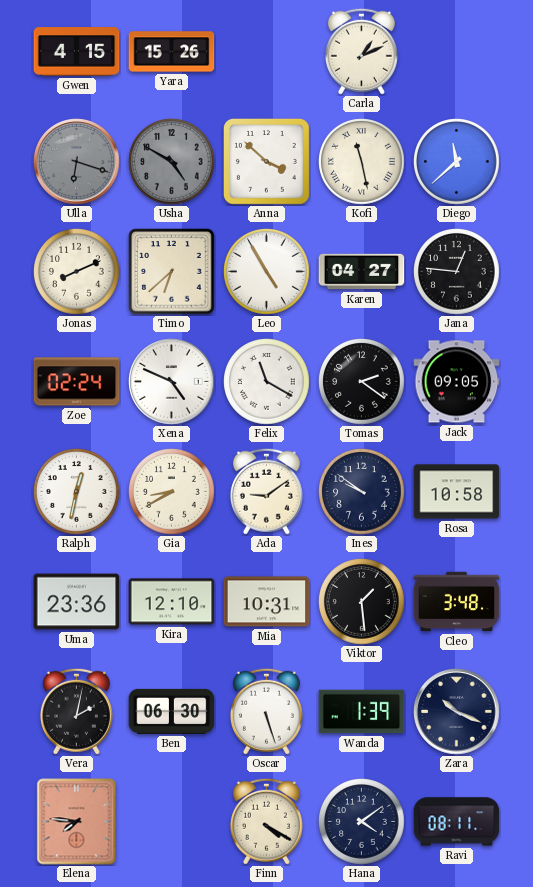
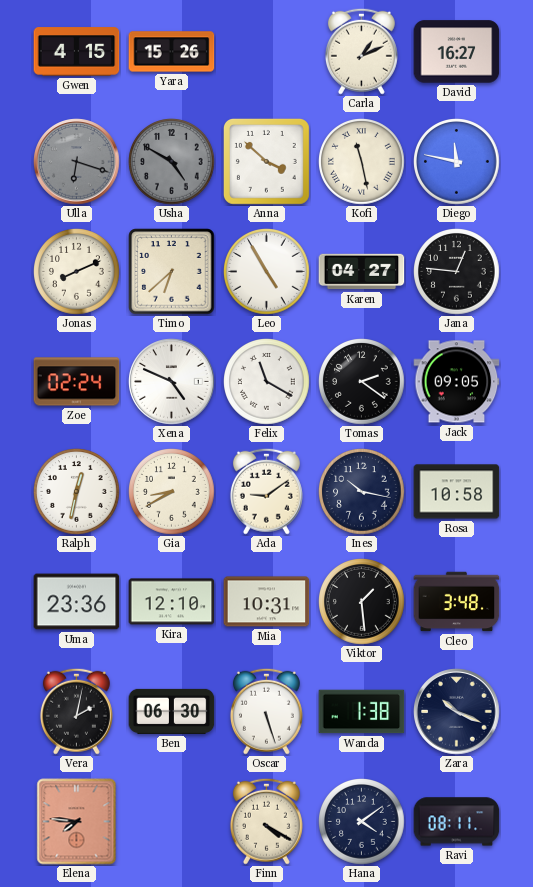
David: none -> 16:27
Diego: 11:38 -> 11:47
Ines: 9:51 -> 10:17
Wanda: 1:39 -> 1:38
